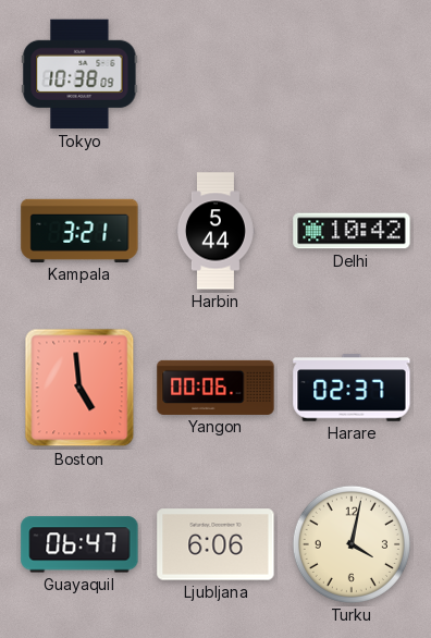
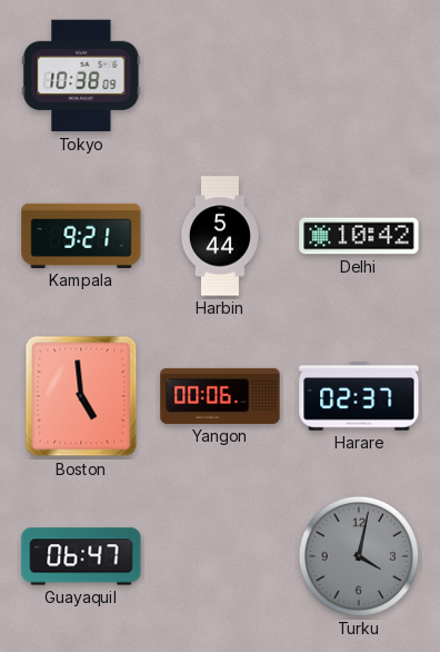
Kampala: 3:21 -> 9:21
Ljubljana: 6:06 -> none
Turku dial: cream -> grey
